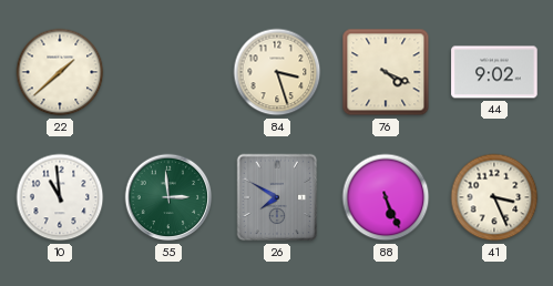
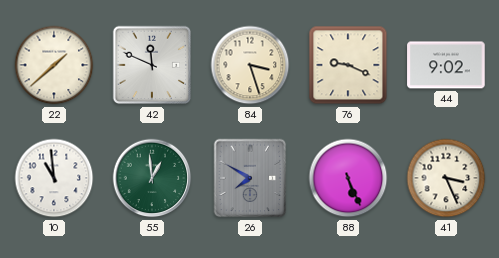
42: none -> 11:49
76: 4:19 -> 9:19
55: 2:59 -> 12:59
